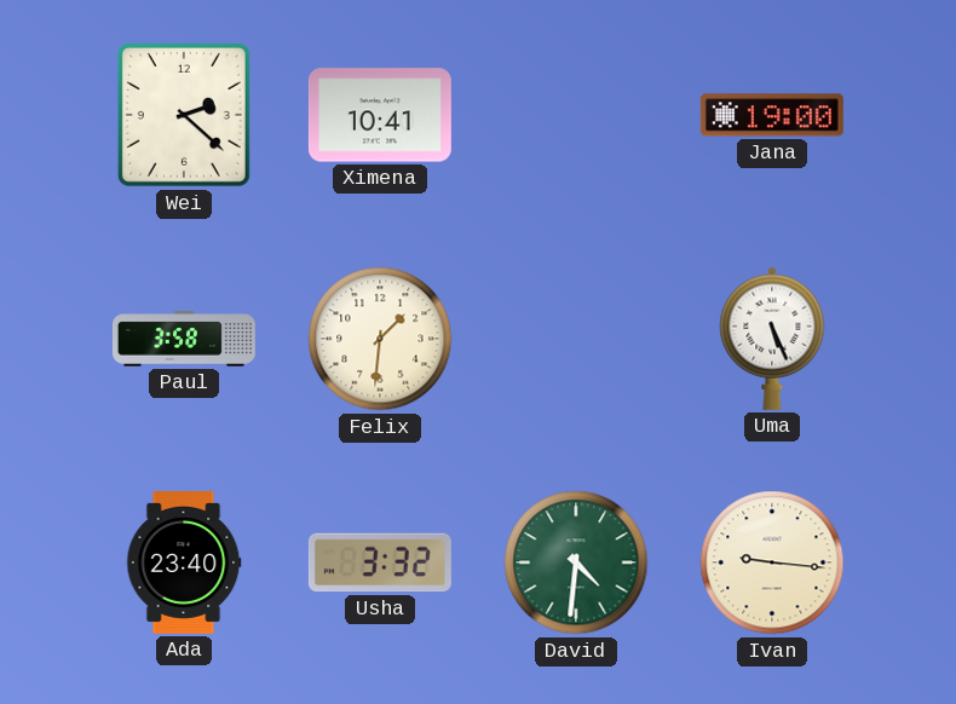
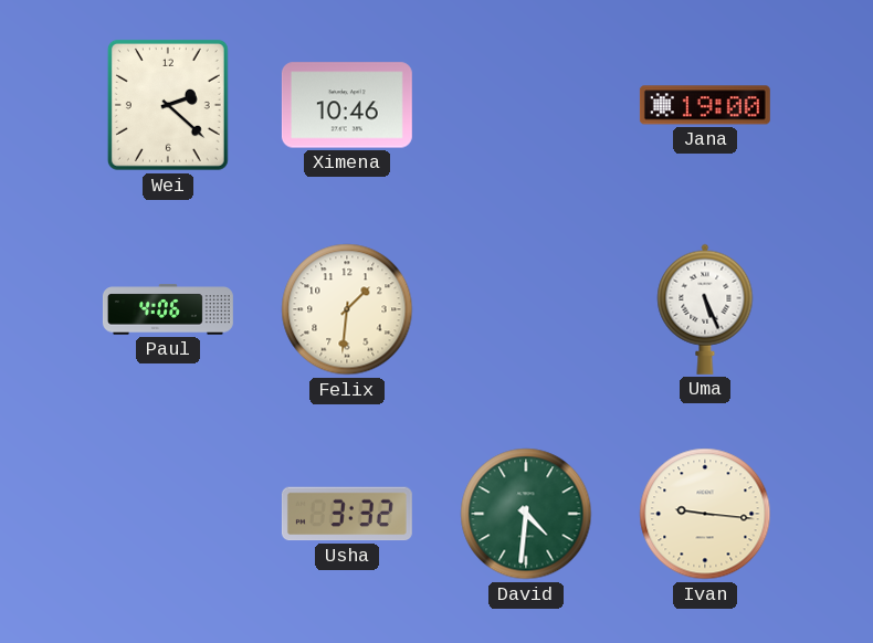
Ximena: 10:41 -> 10:46
Paul: 3:58 -> 4:06
Ada: 23:40 -> none
